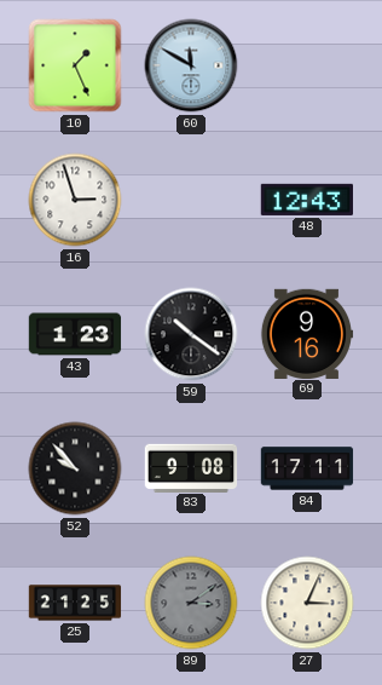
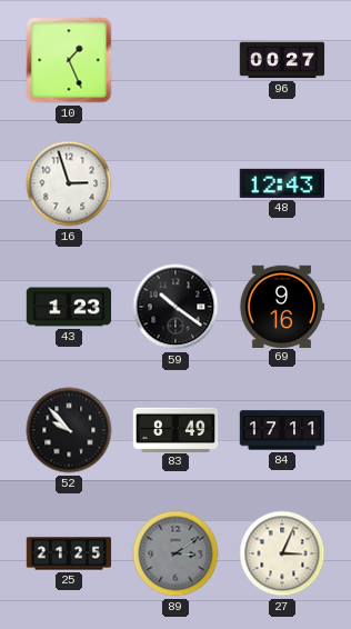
60: 11:50 -> none
96: none -> 00:27
83: 9:08 -> 8:49
